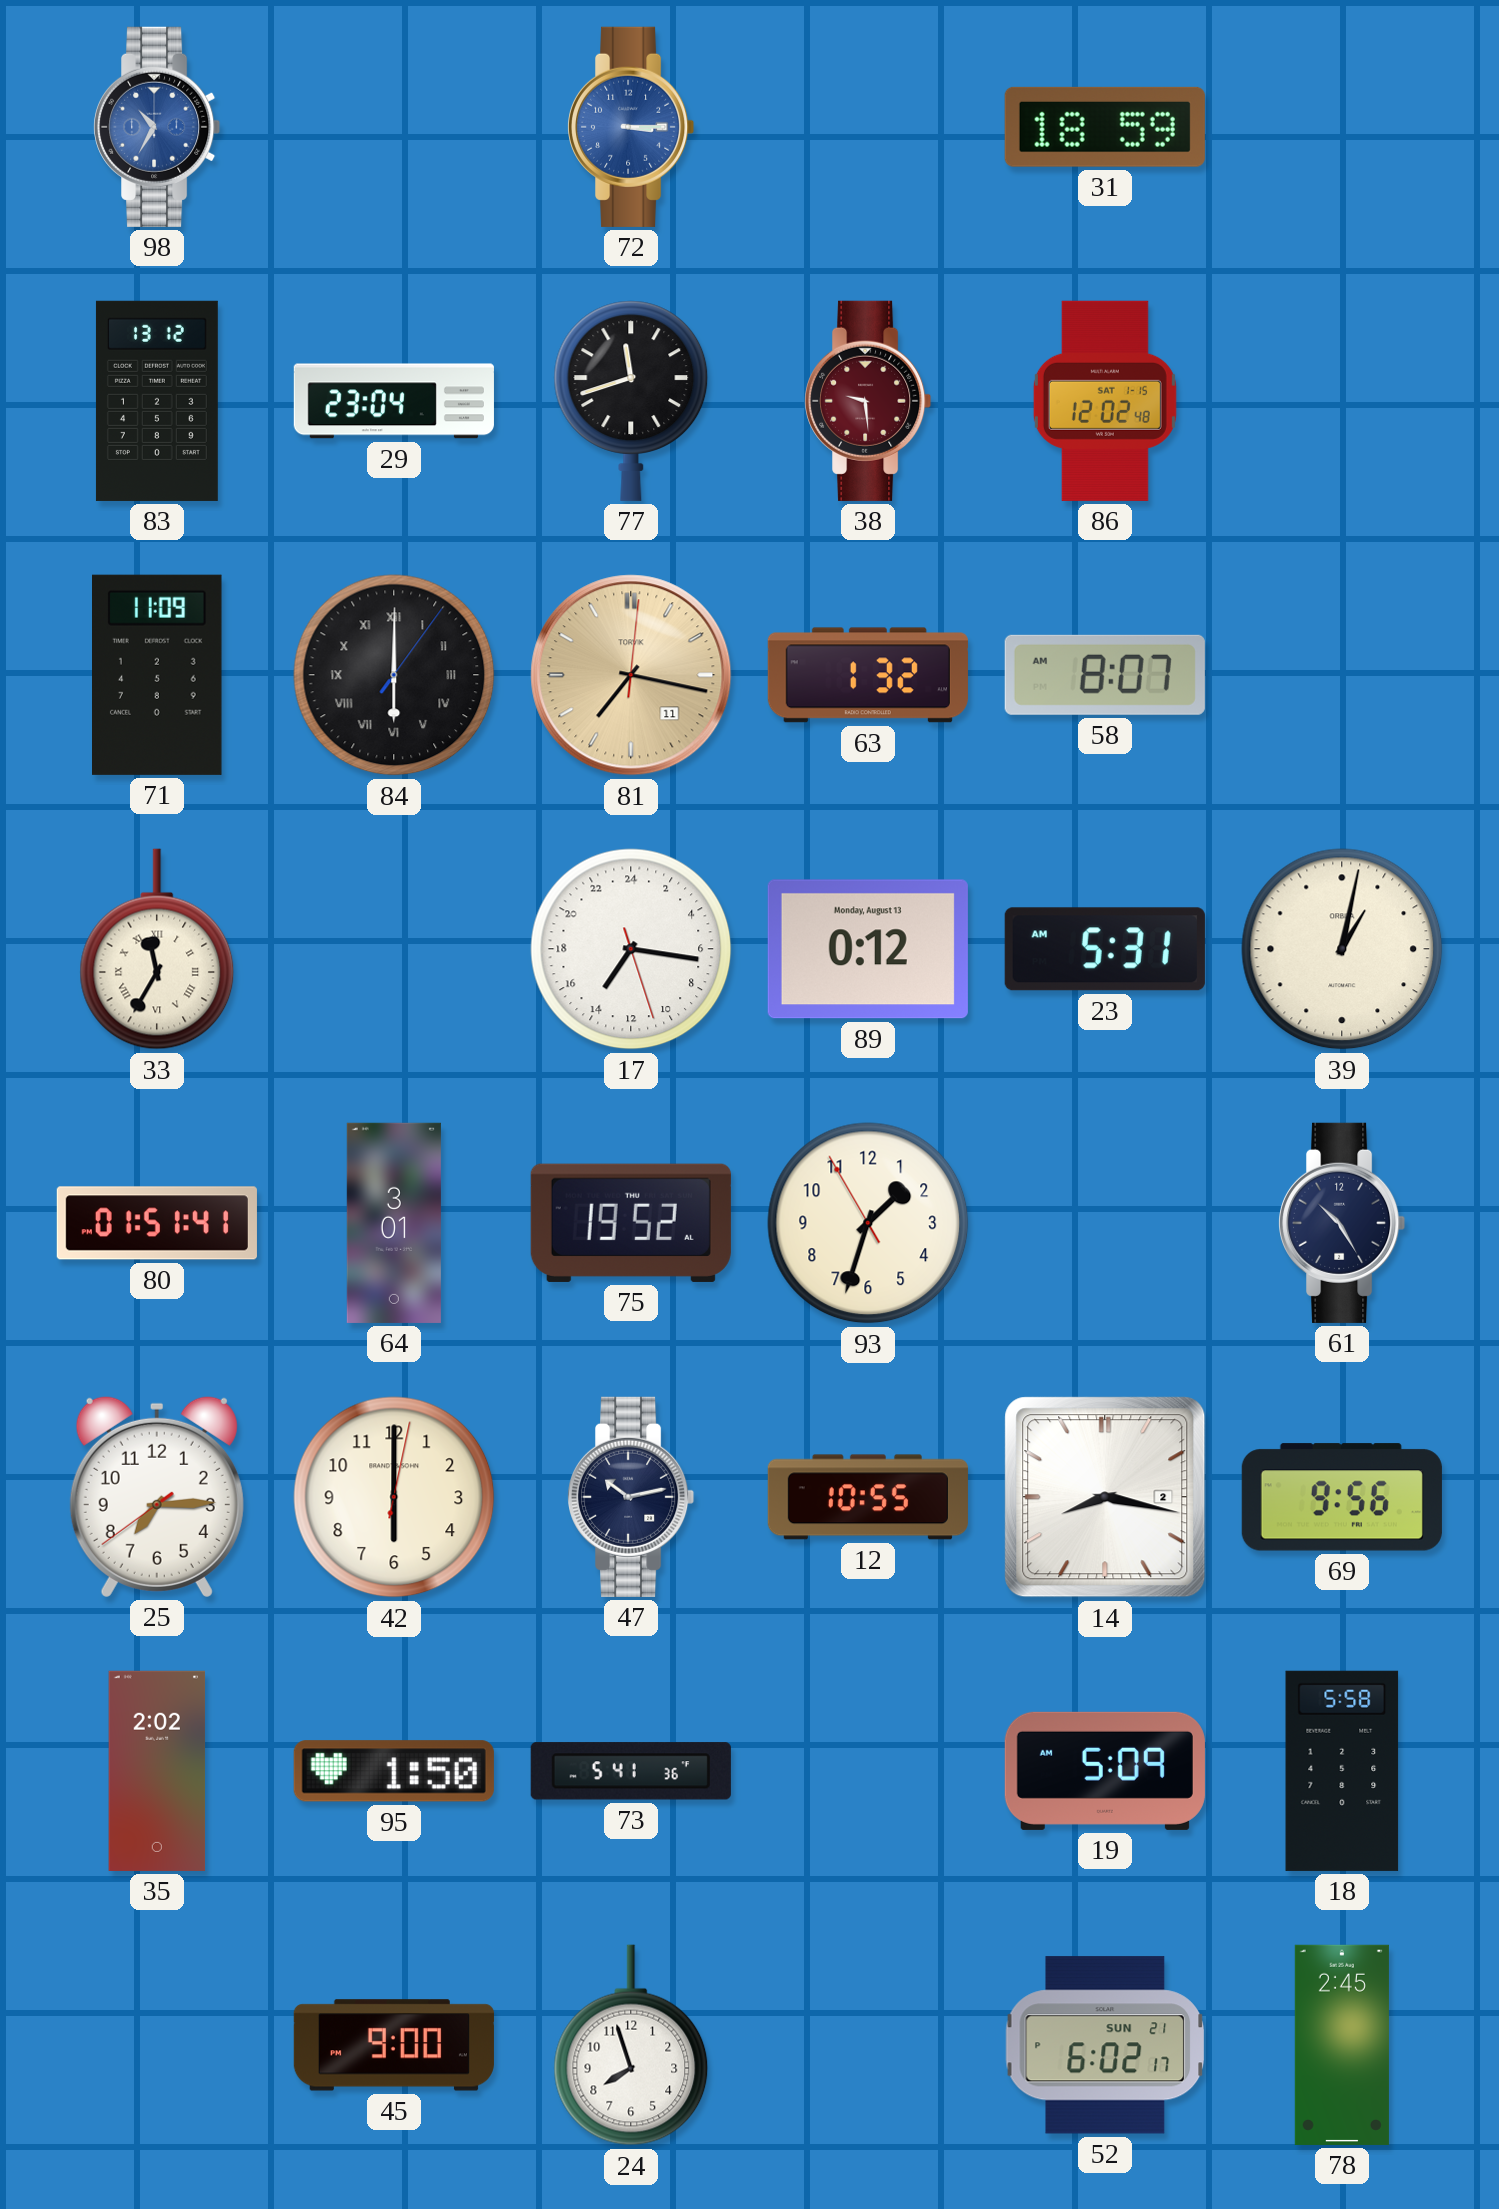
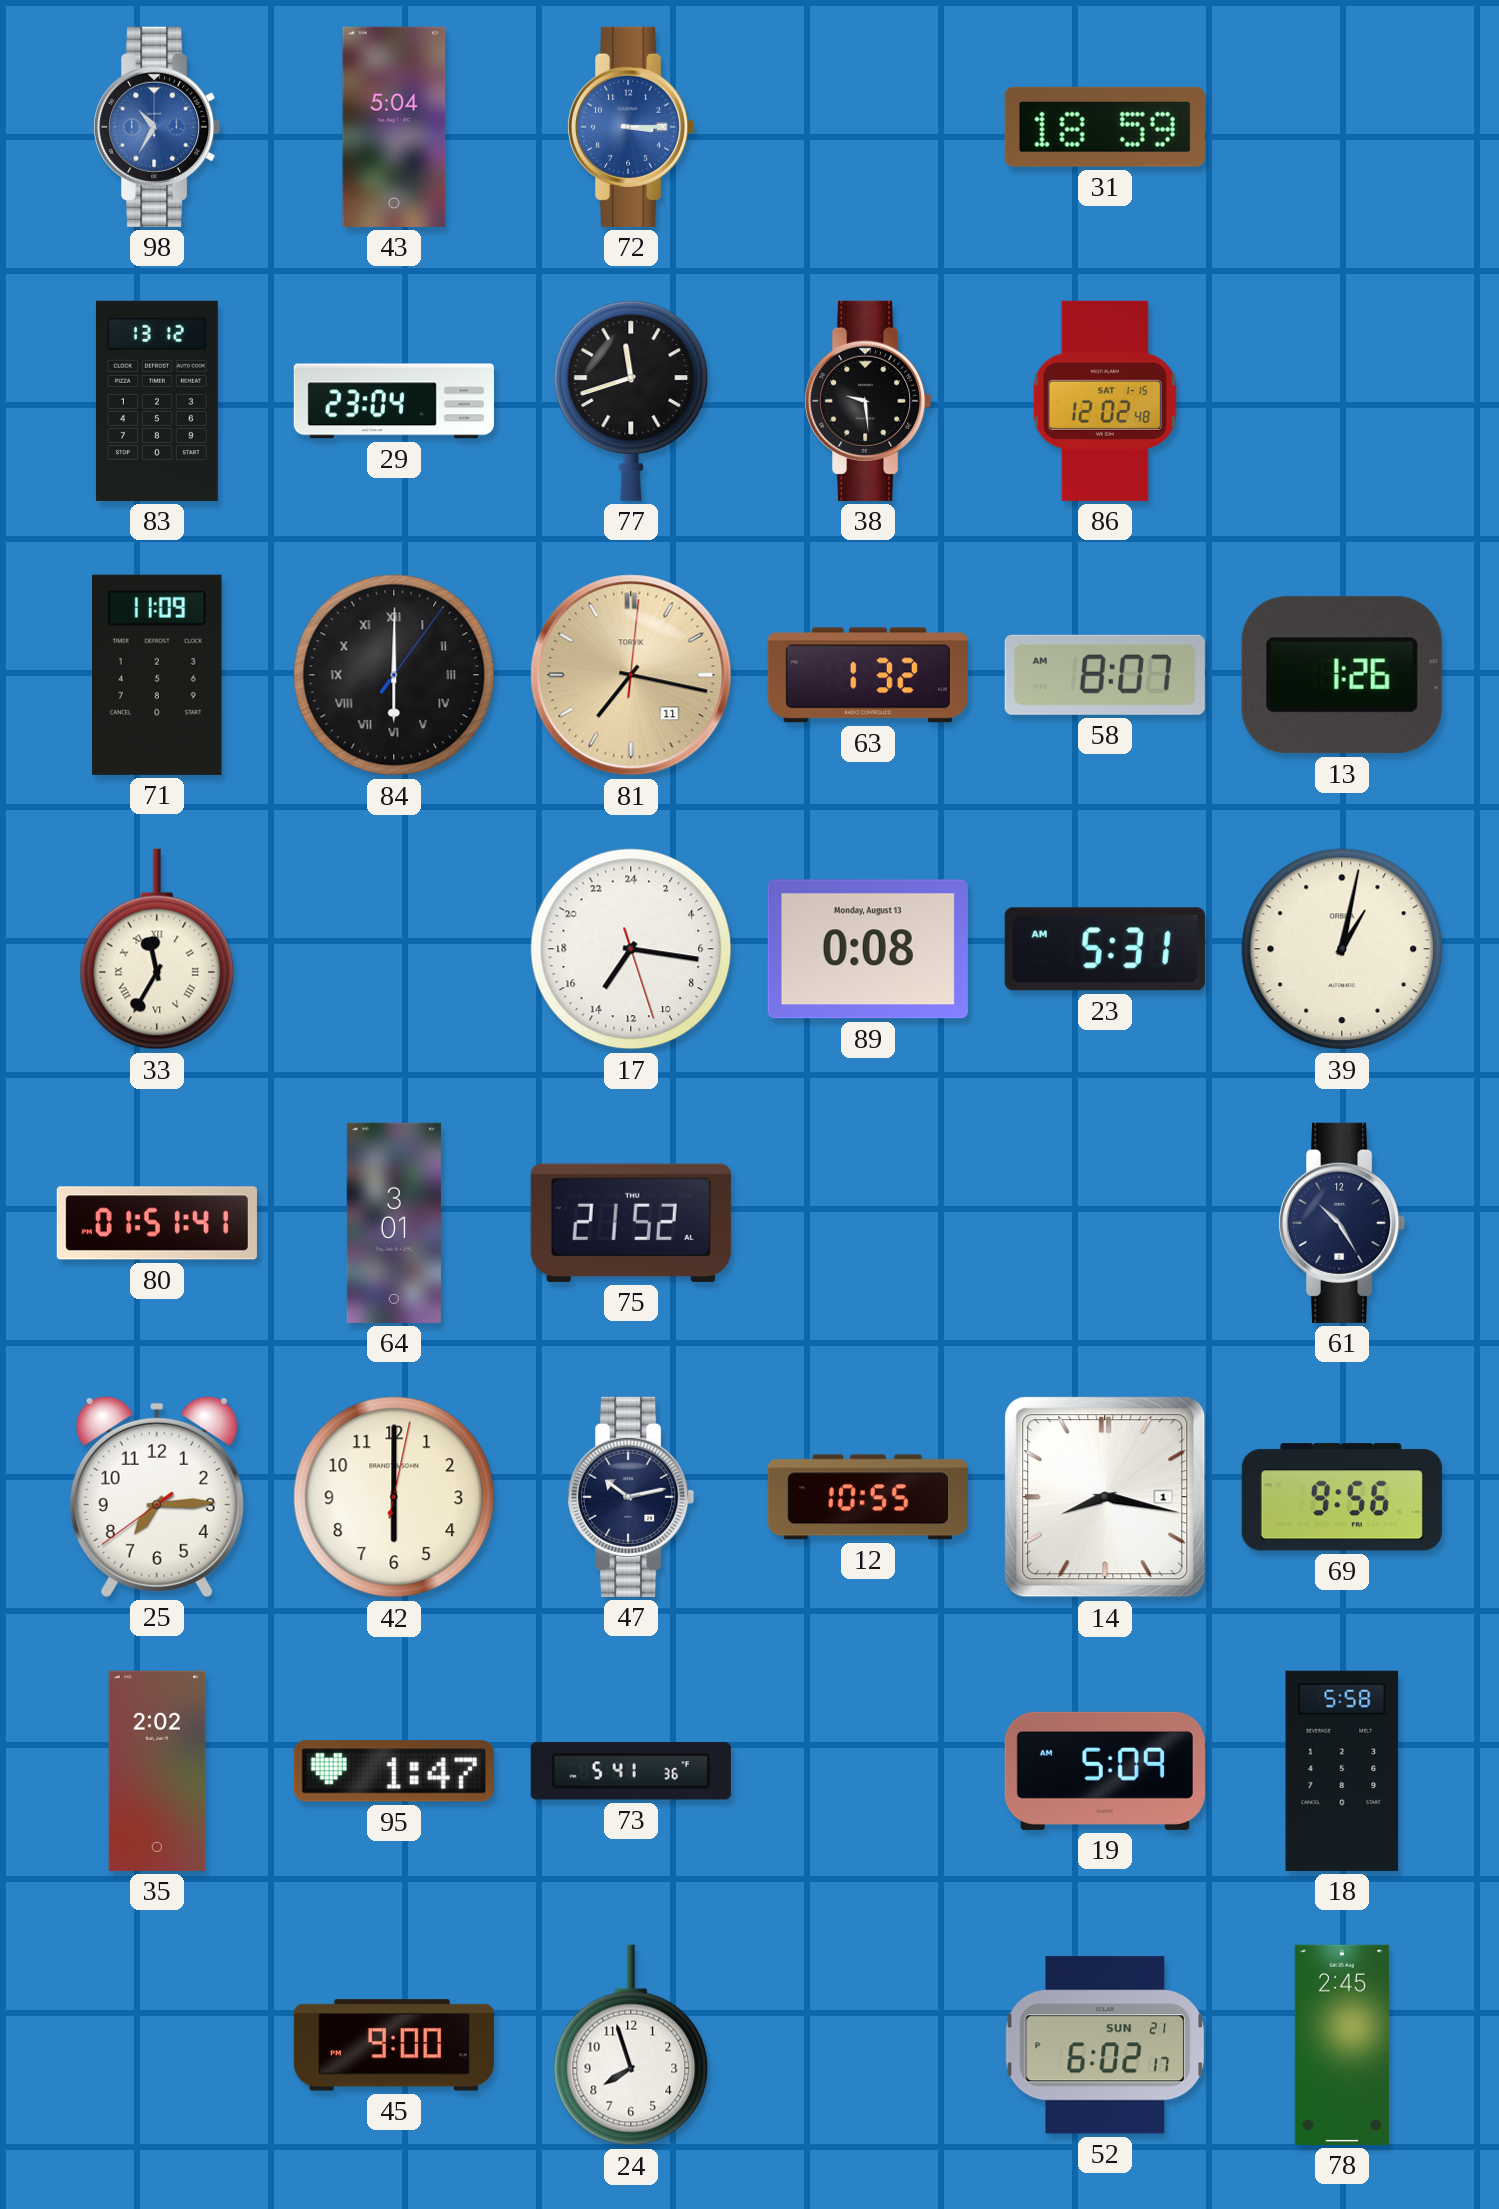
43: none -> 5:04
38 dial: burgundy -> black
13: none -> 1:26
89: 0:12 -> 0:08
75: 19:52 -> 21:52
93: 1:32 -> none
14 date: 2 -> 1
95: 1:50 -> 1:47
